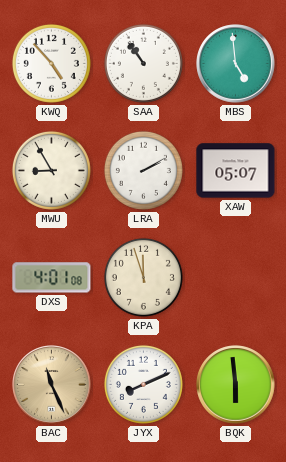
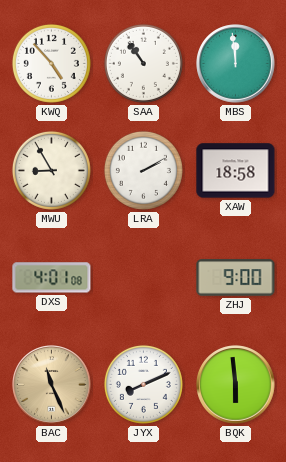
MBS: 4:59 -> 11:59
XAW: 05:07 -> 18:58
KPA: 11:57 -> none
ZHJ: none -> 9:00
